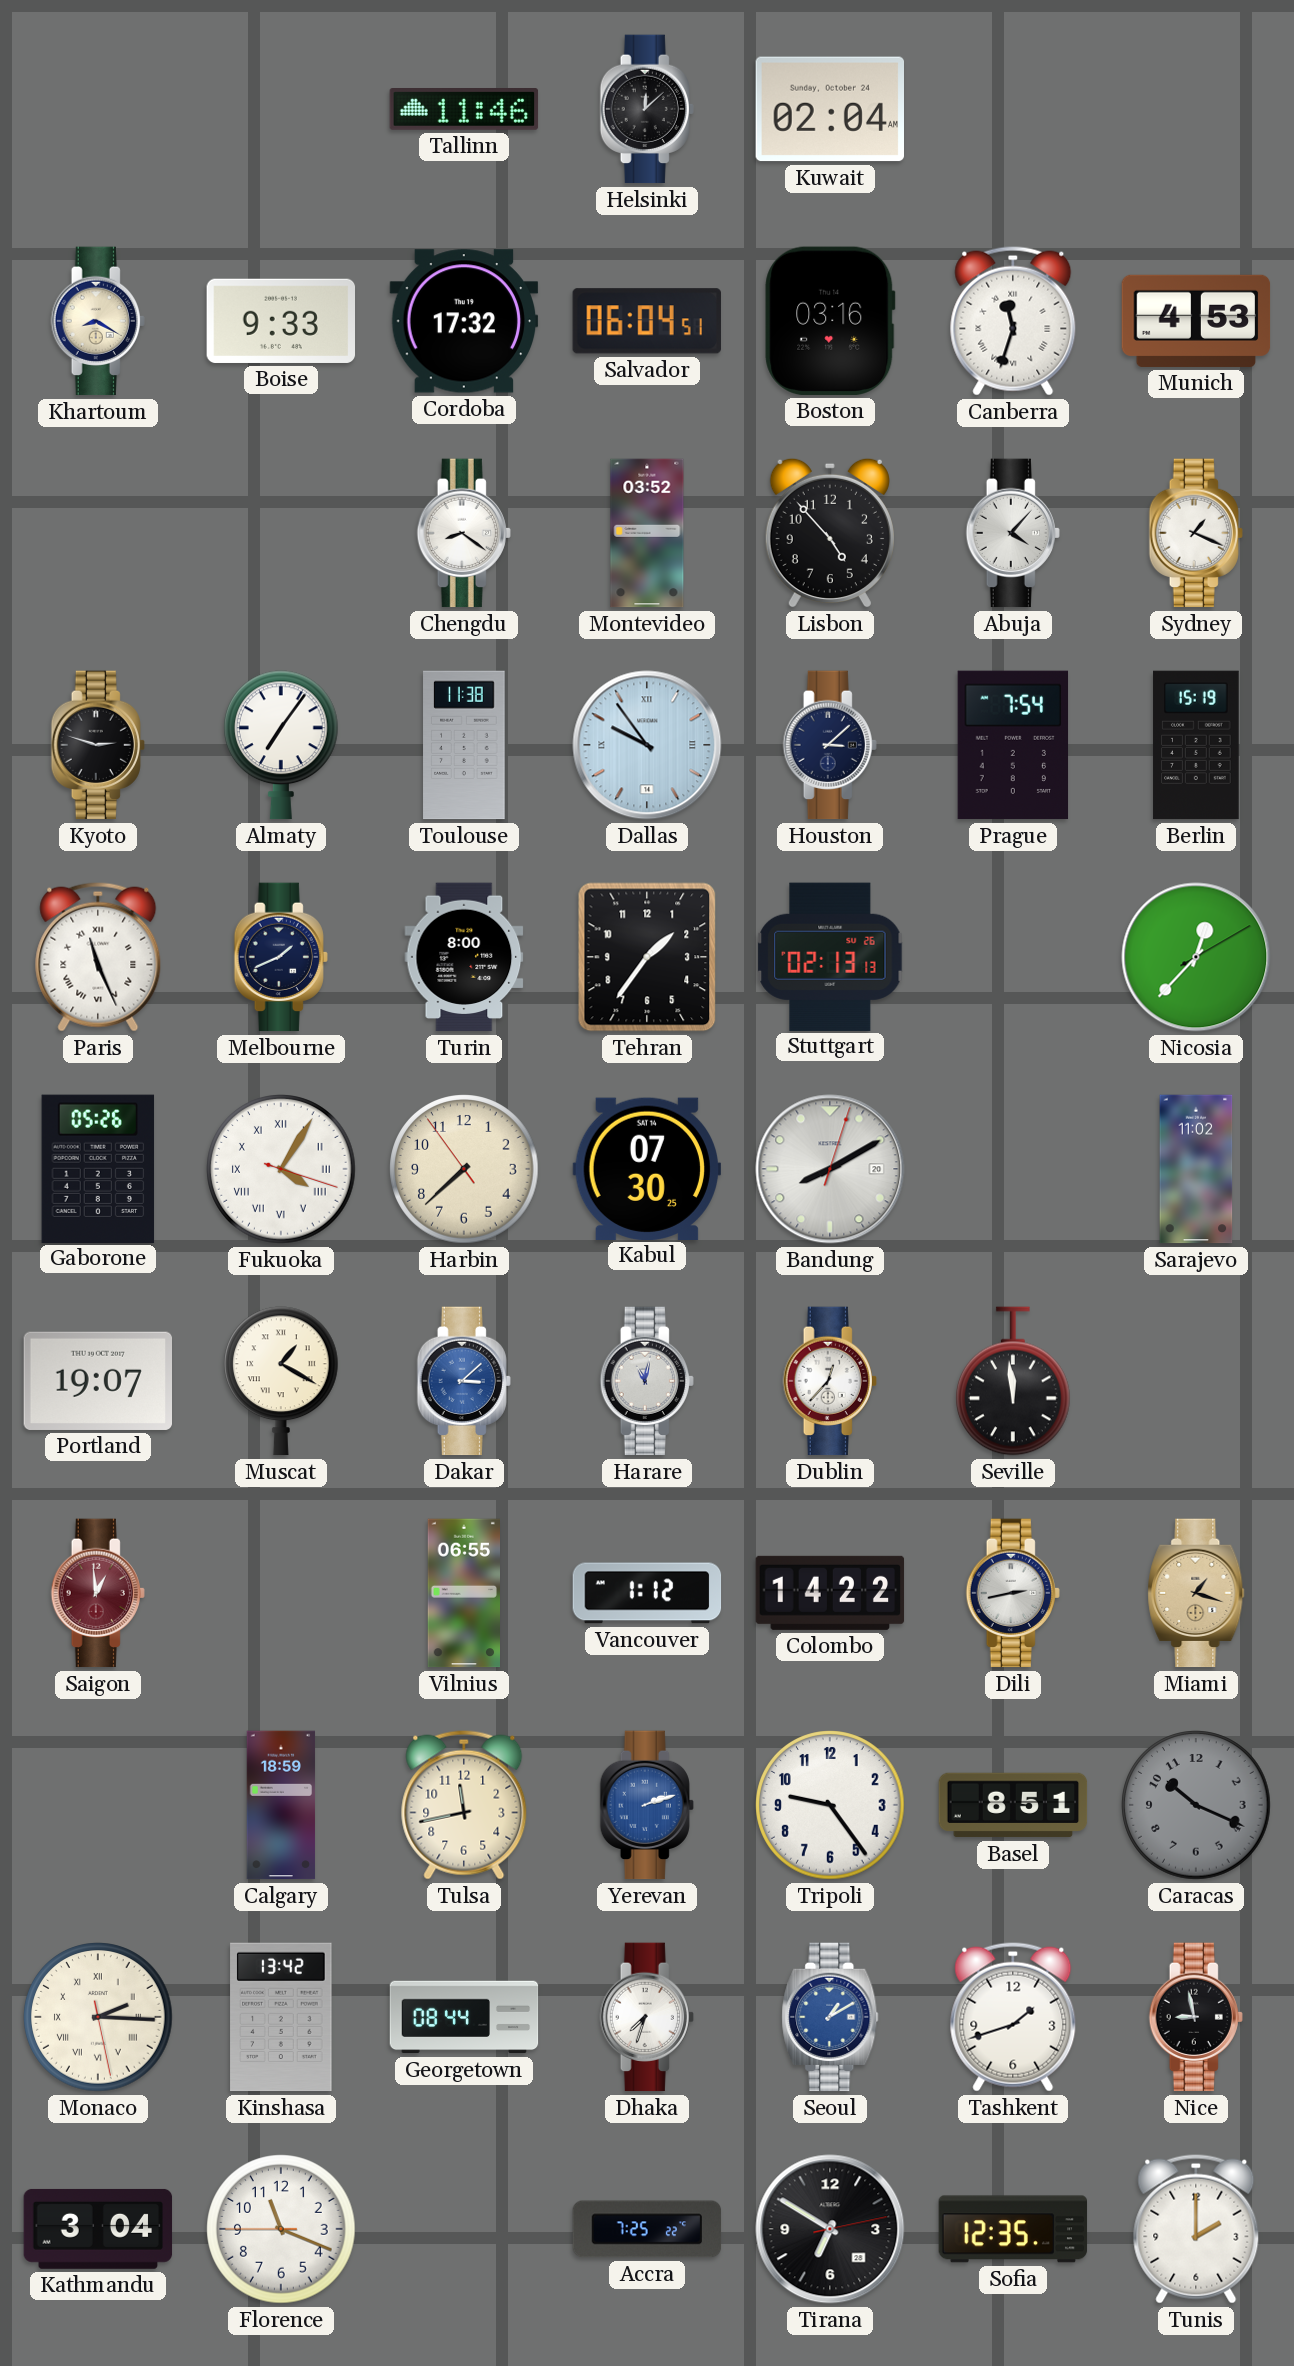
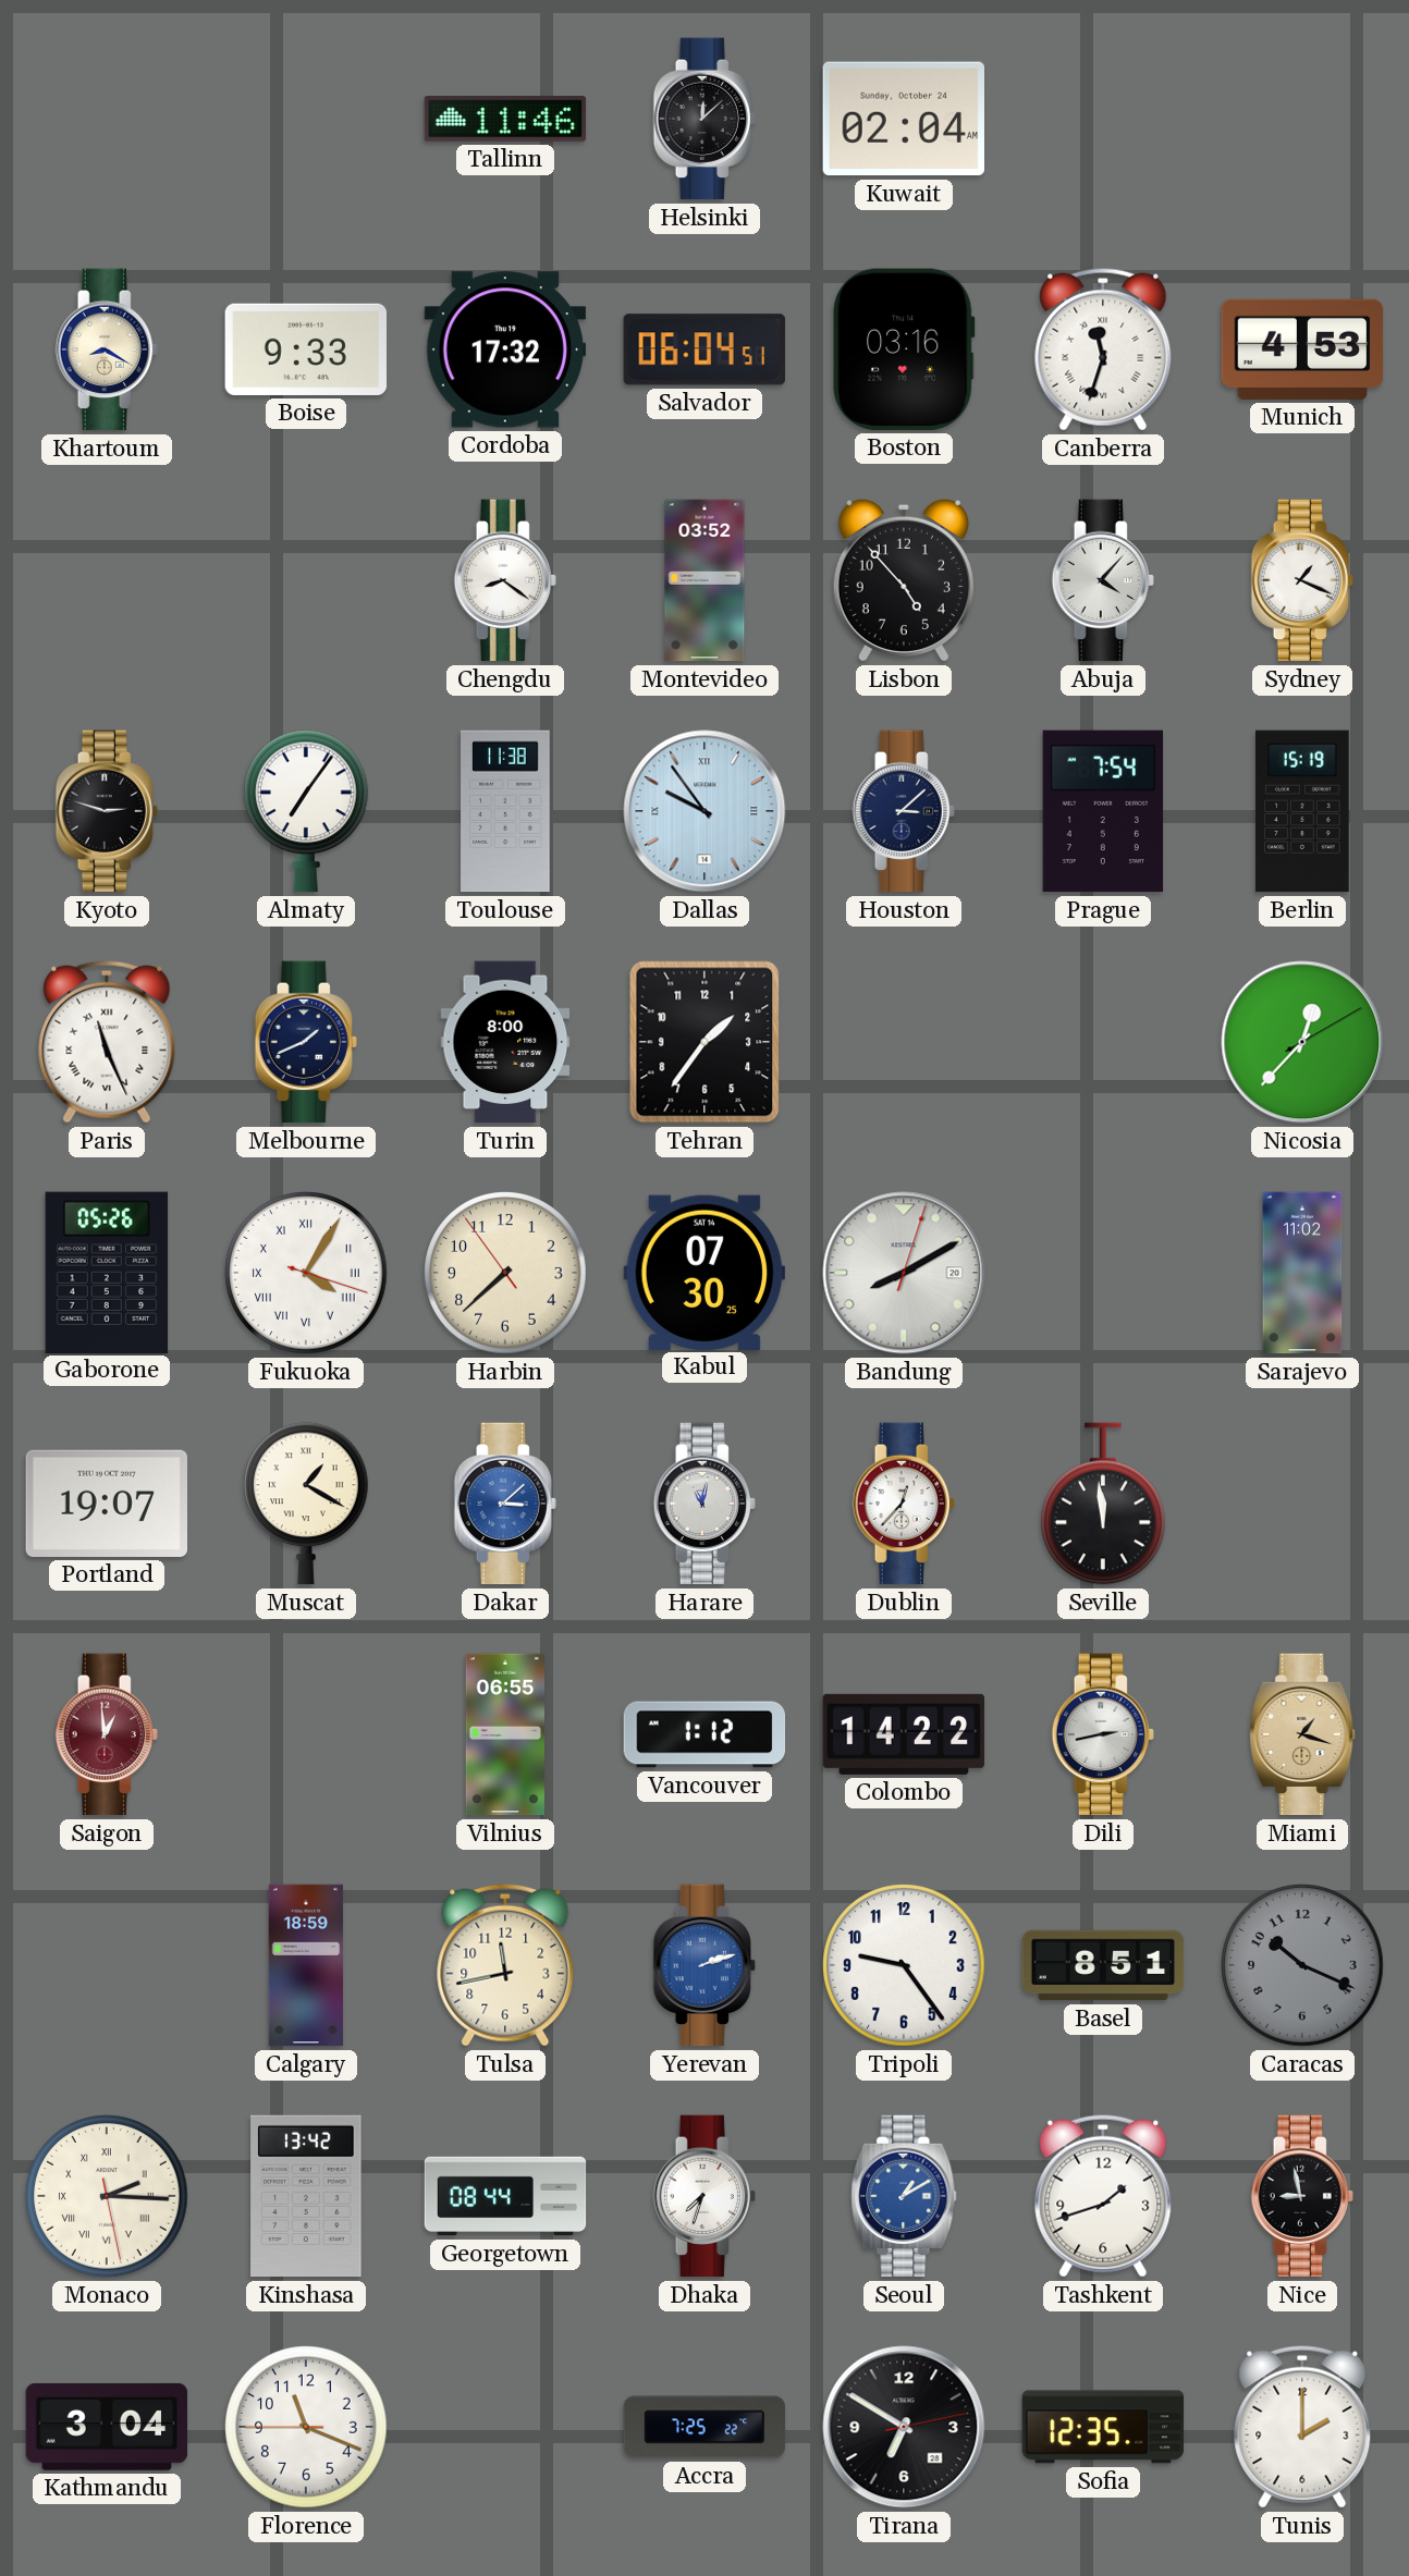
Stuttgart: 02:13 -> none
